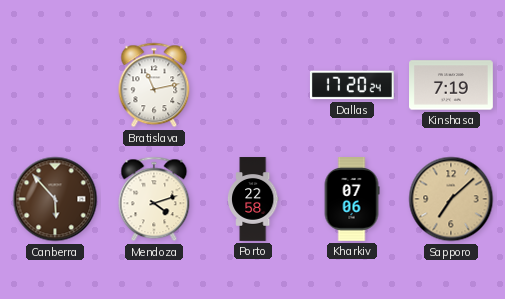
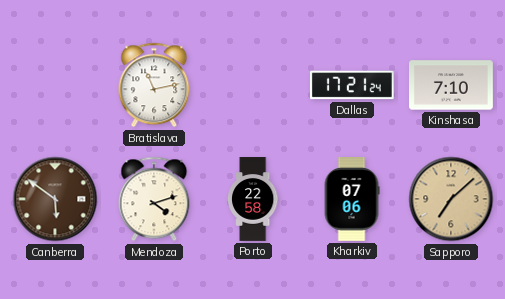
Dallas: 17:20 -> 17:21
Kinshasa: 7:19 -> 7:10
Canberra: 5:53 -> 5:51
